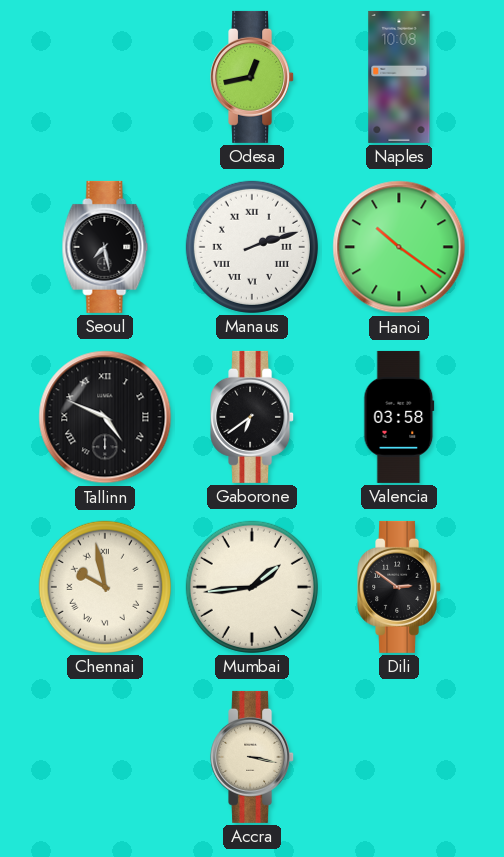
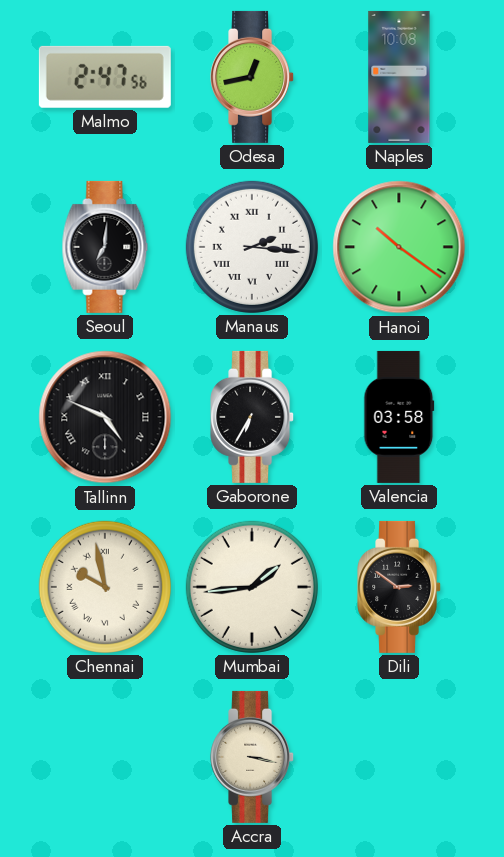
Malmo: none -> 2:47
Seoul: 7:28 -> 7:01
Manaus: 2:12 -> 2:16
Gaborone: 6:39 -> 6:35
